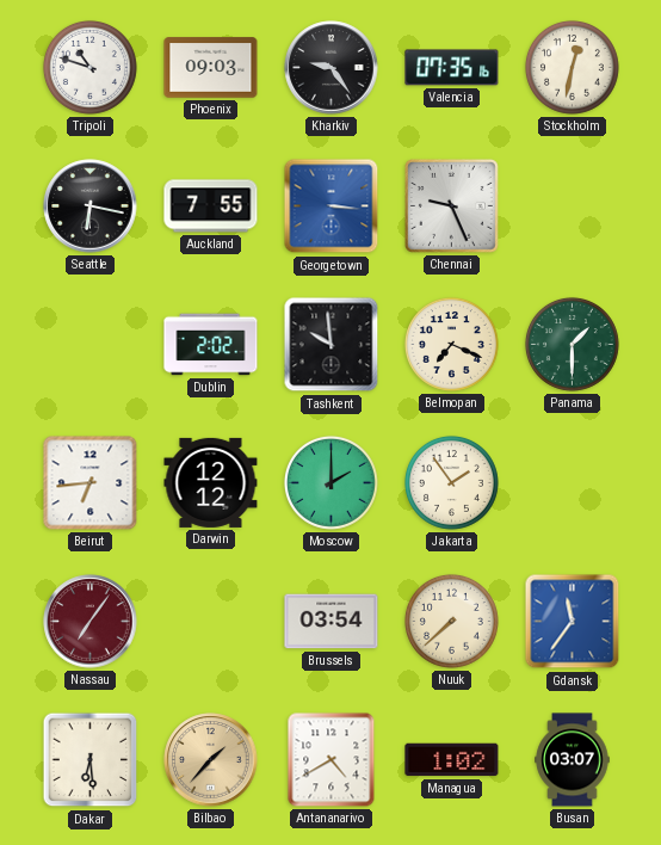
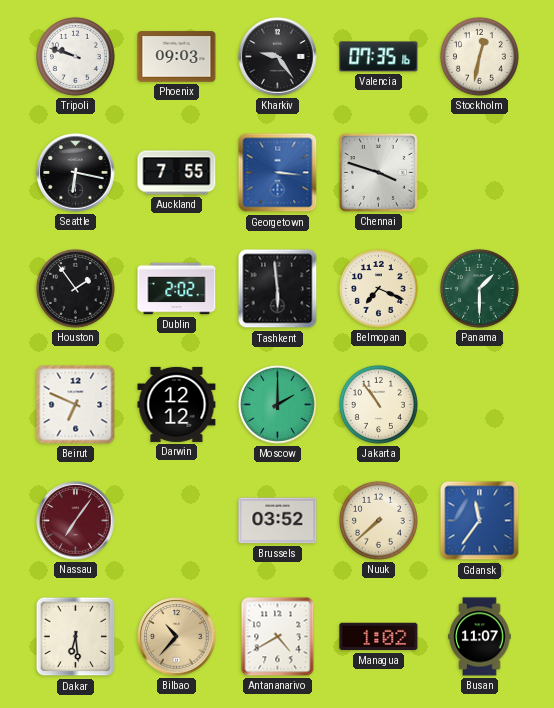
Tripoli: 10:48 -> 9:48
Chennai: 9:26 -> 3:48
Houston: none -> 1:54
Tashkent: 9:59 -> 5:59
Beirut: 6:44 -> 6:49
Jakarta: 1:54 -> 10:54
Brussels: 03:54 -> 03:52
Bilbao: 1:37 -> 10:37
Busan: 03:07 -> 11:07
